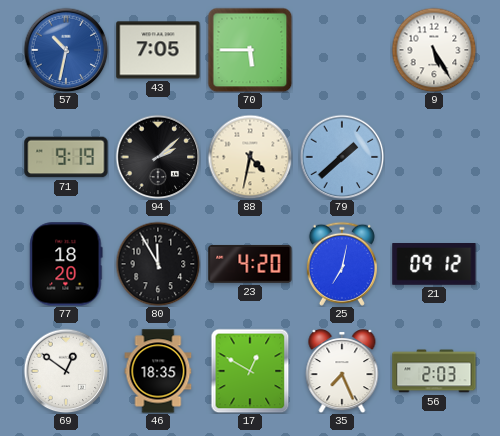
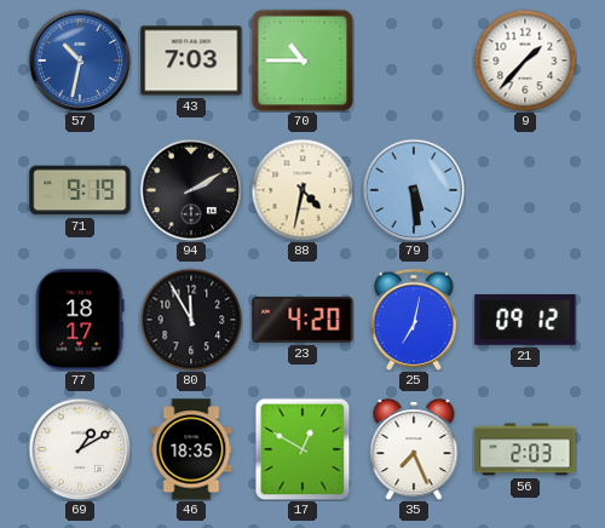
43: 7:05 -> 7:03
70: 5:45 -> 10:45
9: 5:25 -> 1:37
94: 2:08 -> 2:10
79: 1:38 -> 5:29
77: 18:20 -> 18:17
69: 12:51 -> 1:10
